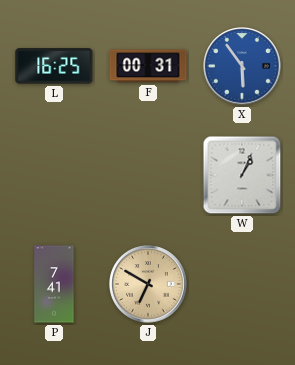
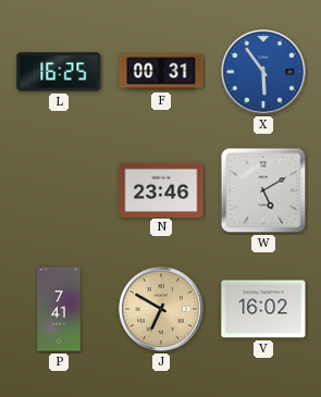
N: none -> 23:46
W: 1:04 -> 5:10
V: none -> 16:02
